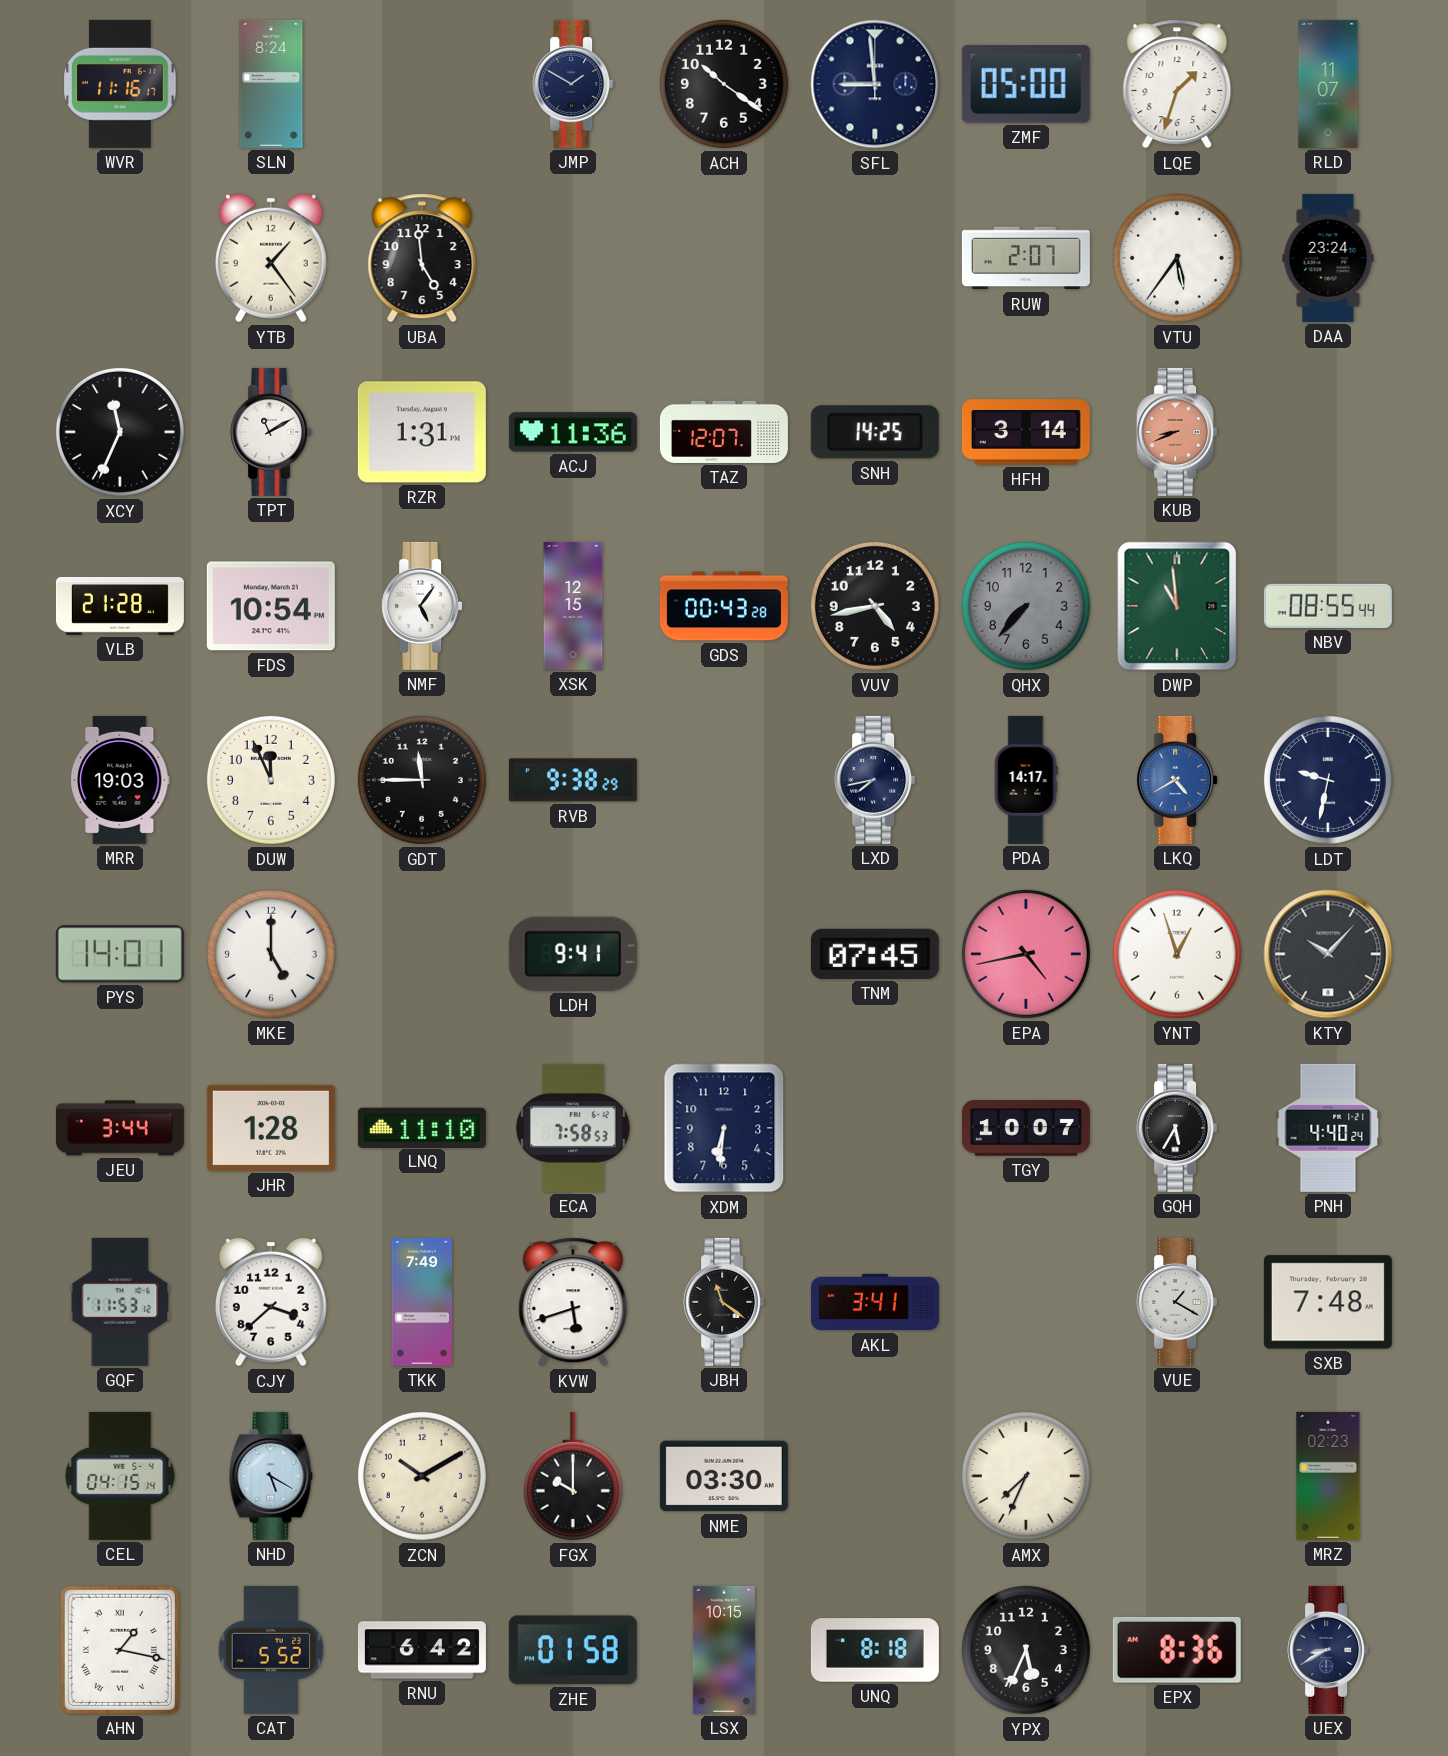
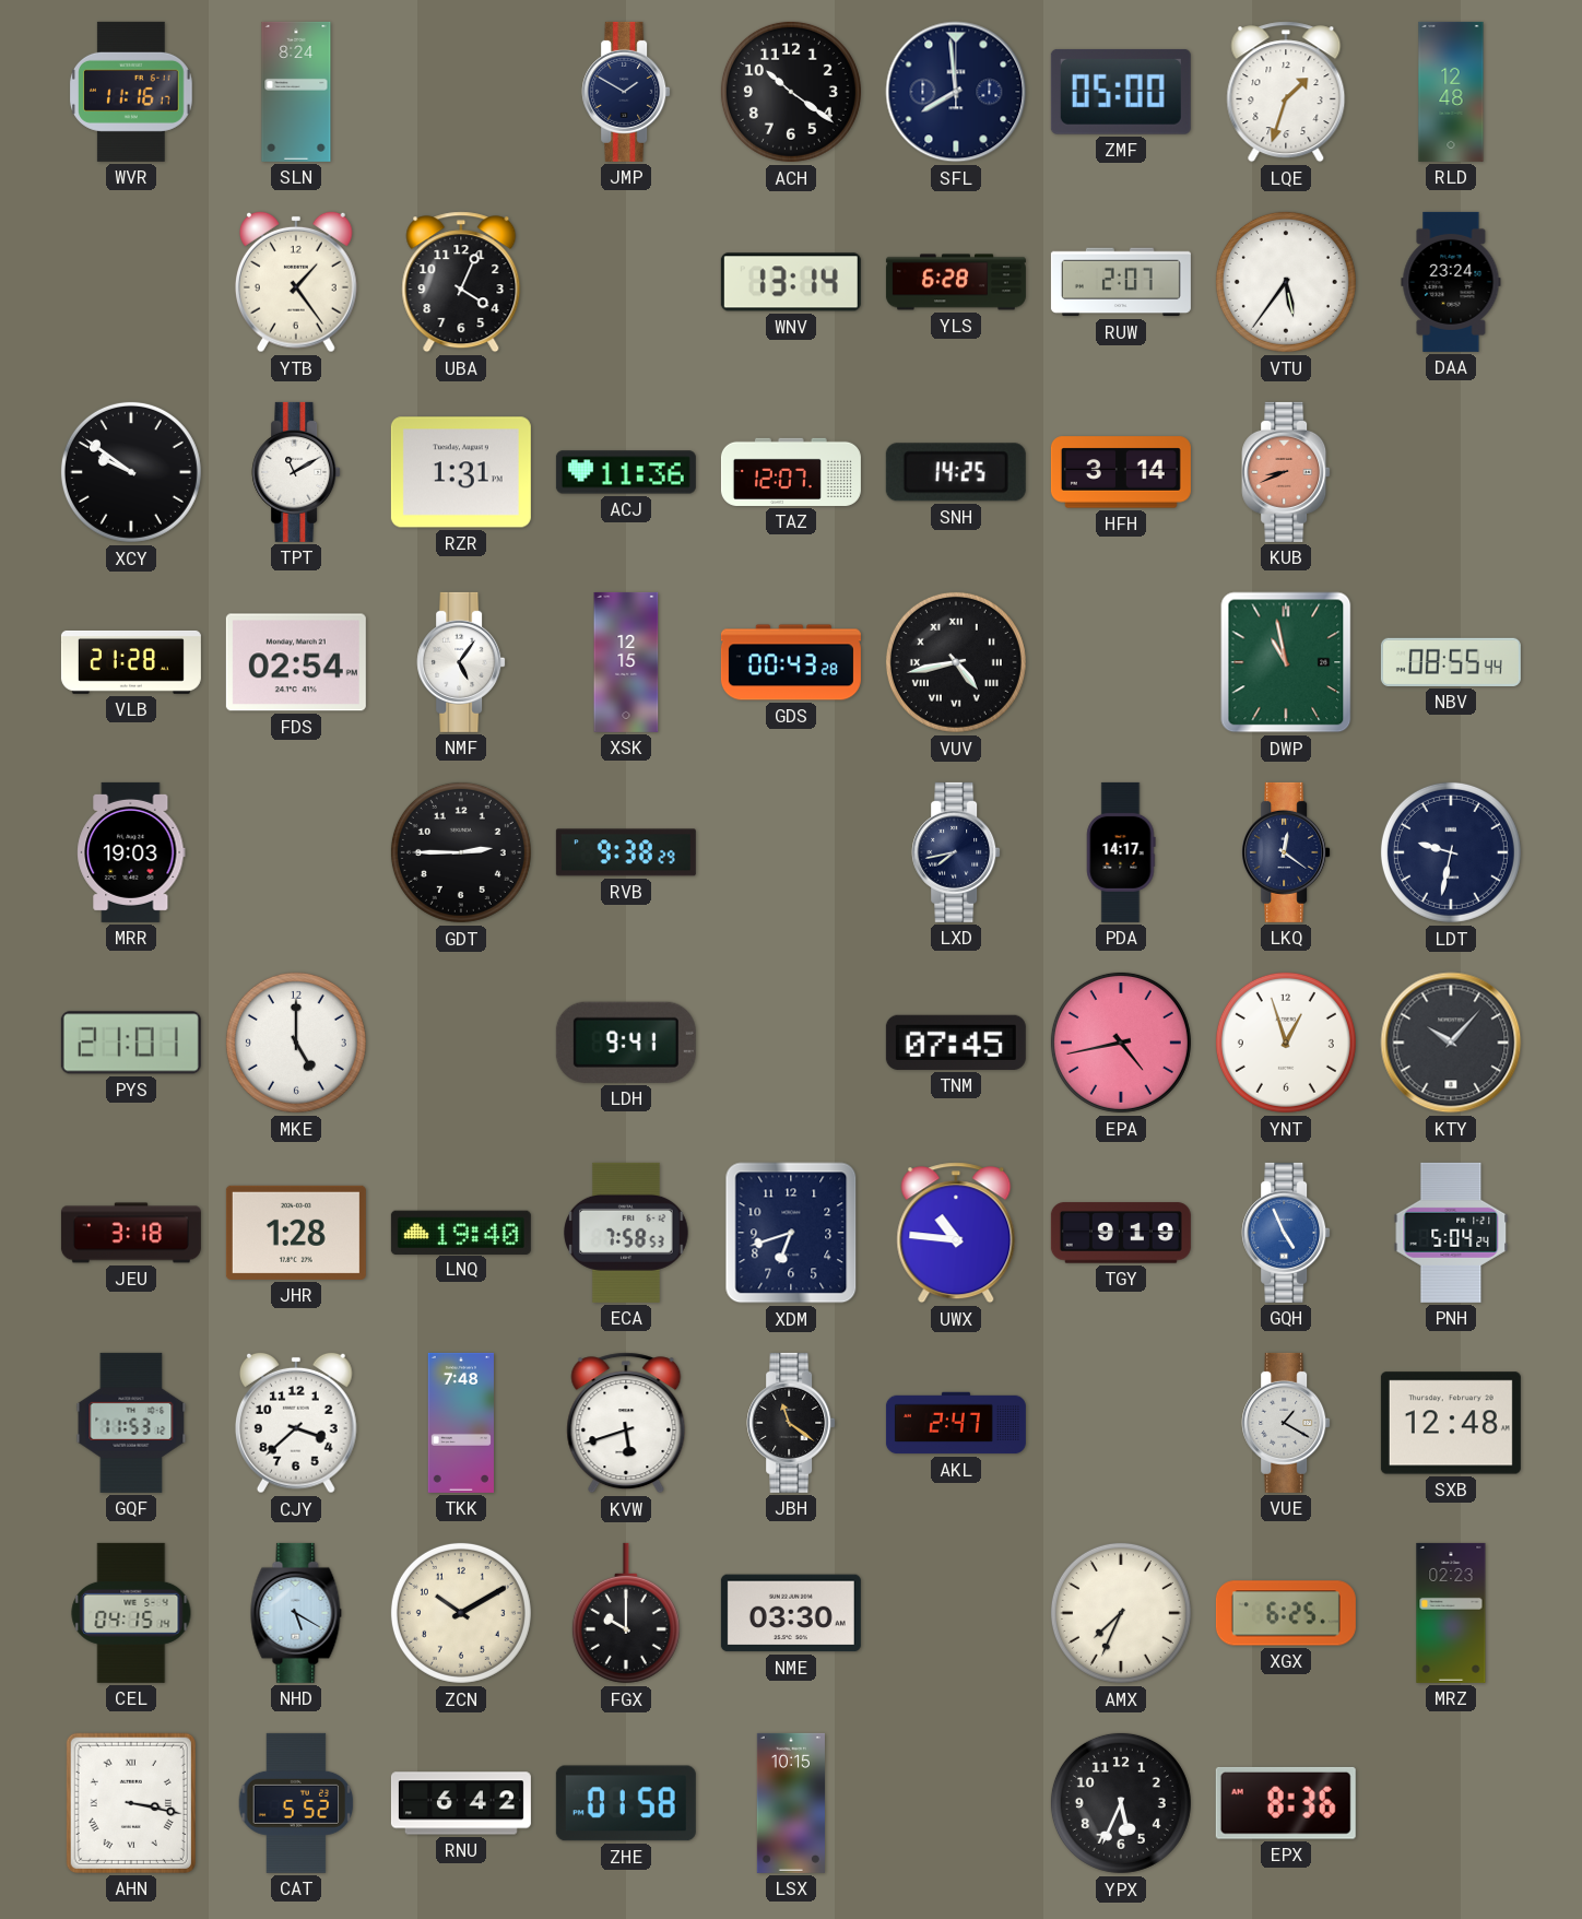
SFL: 8:59 -> 7:59
RLD: 11:07 -> 12:48
UBA: 4:59 -> 4:04
WNV: none -> 13:14
YLS: none -> 6:28
XCY: 11:34 -> 9:51
FDS: 10:54 -> 02:54
VUV numerals: Arabic -> Roman
QHX: 7:37 -> none
DWP: 10:59 -> 10:58
DUW: 11:56 -> none
GDT: 11:45 -> 2:45
LKQ: 4:40 -> 12:21
LKQ dial: blue -> navy
PYS: 14:01 -> 21:01
JEU: 3:44 -> 3:18
LNQ: 11:10 -> 19:40
XDM: 6:31 -> 6:42
UWX: none -> 10:46
TGY: 10:07 -> 9:19
GQH: 5:35 -> 4:56
GQH dial: black -> blue
PNH: 4:40 -> 5:04
TKK: 7:49 -> 7:48
AKL: 3:41 -> 2:47
SXB: 7:48 -> 12:48
XGX: none -> 6:25
AHN: 1:17 -> 3:17
UNQ: 8:18 -> none
UEX: 8:40 -> none
